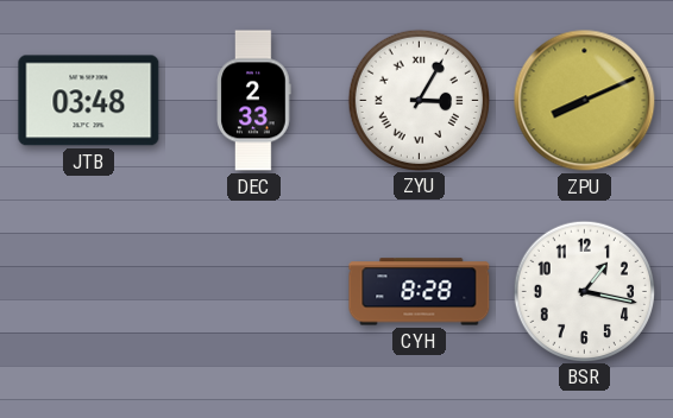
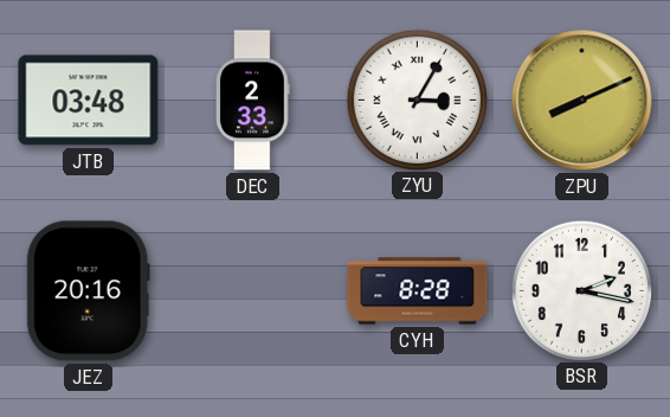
JEZ: none -> 20:16
BSR: 1:17 -> 2:17
